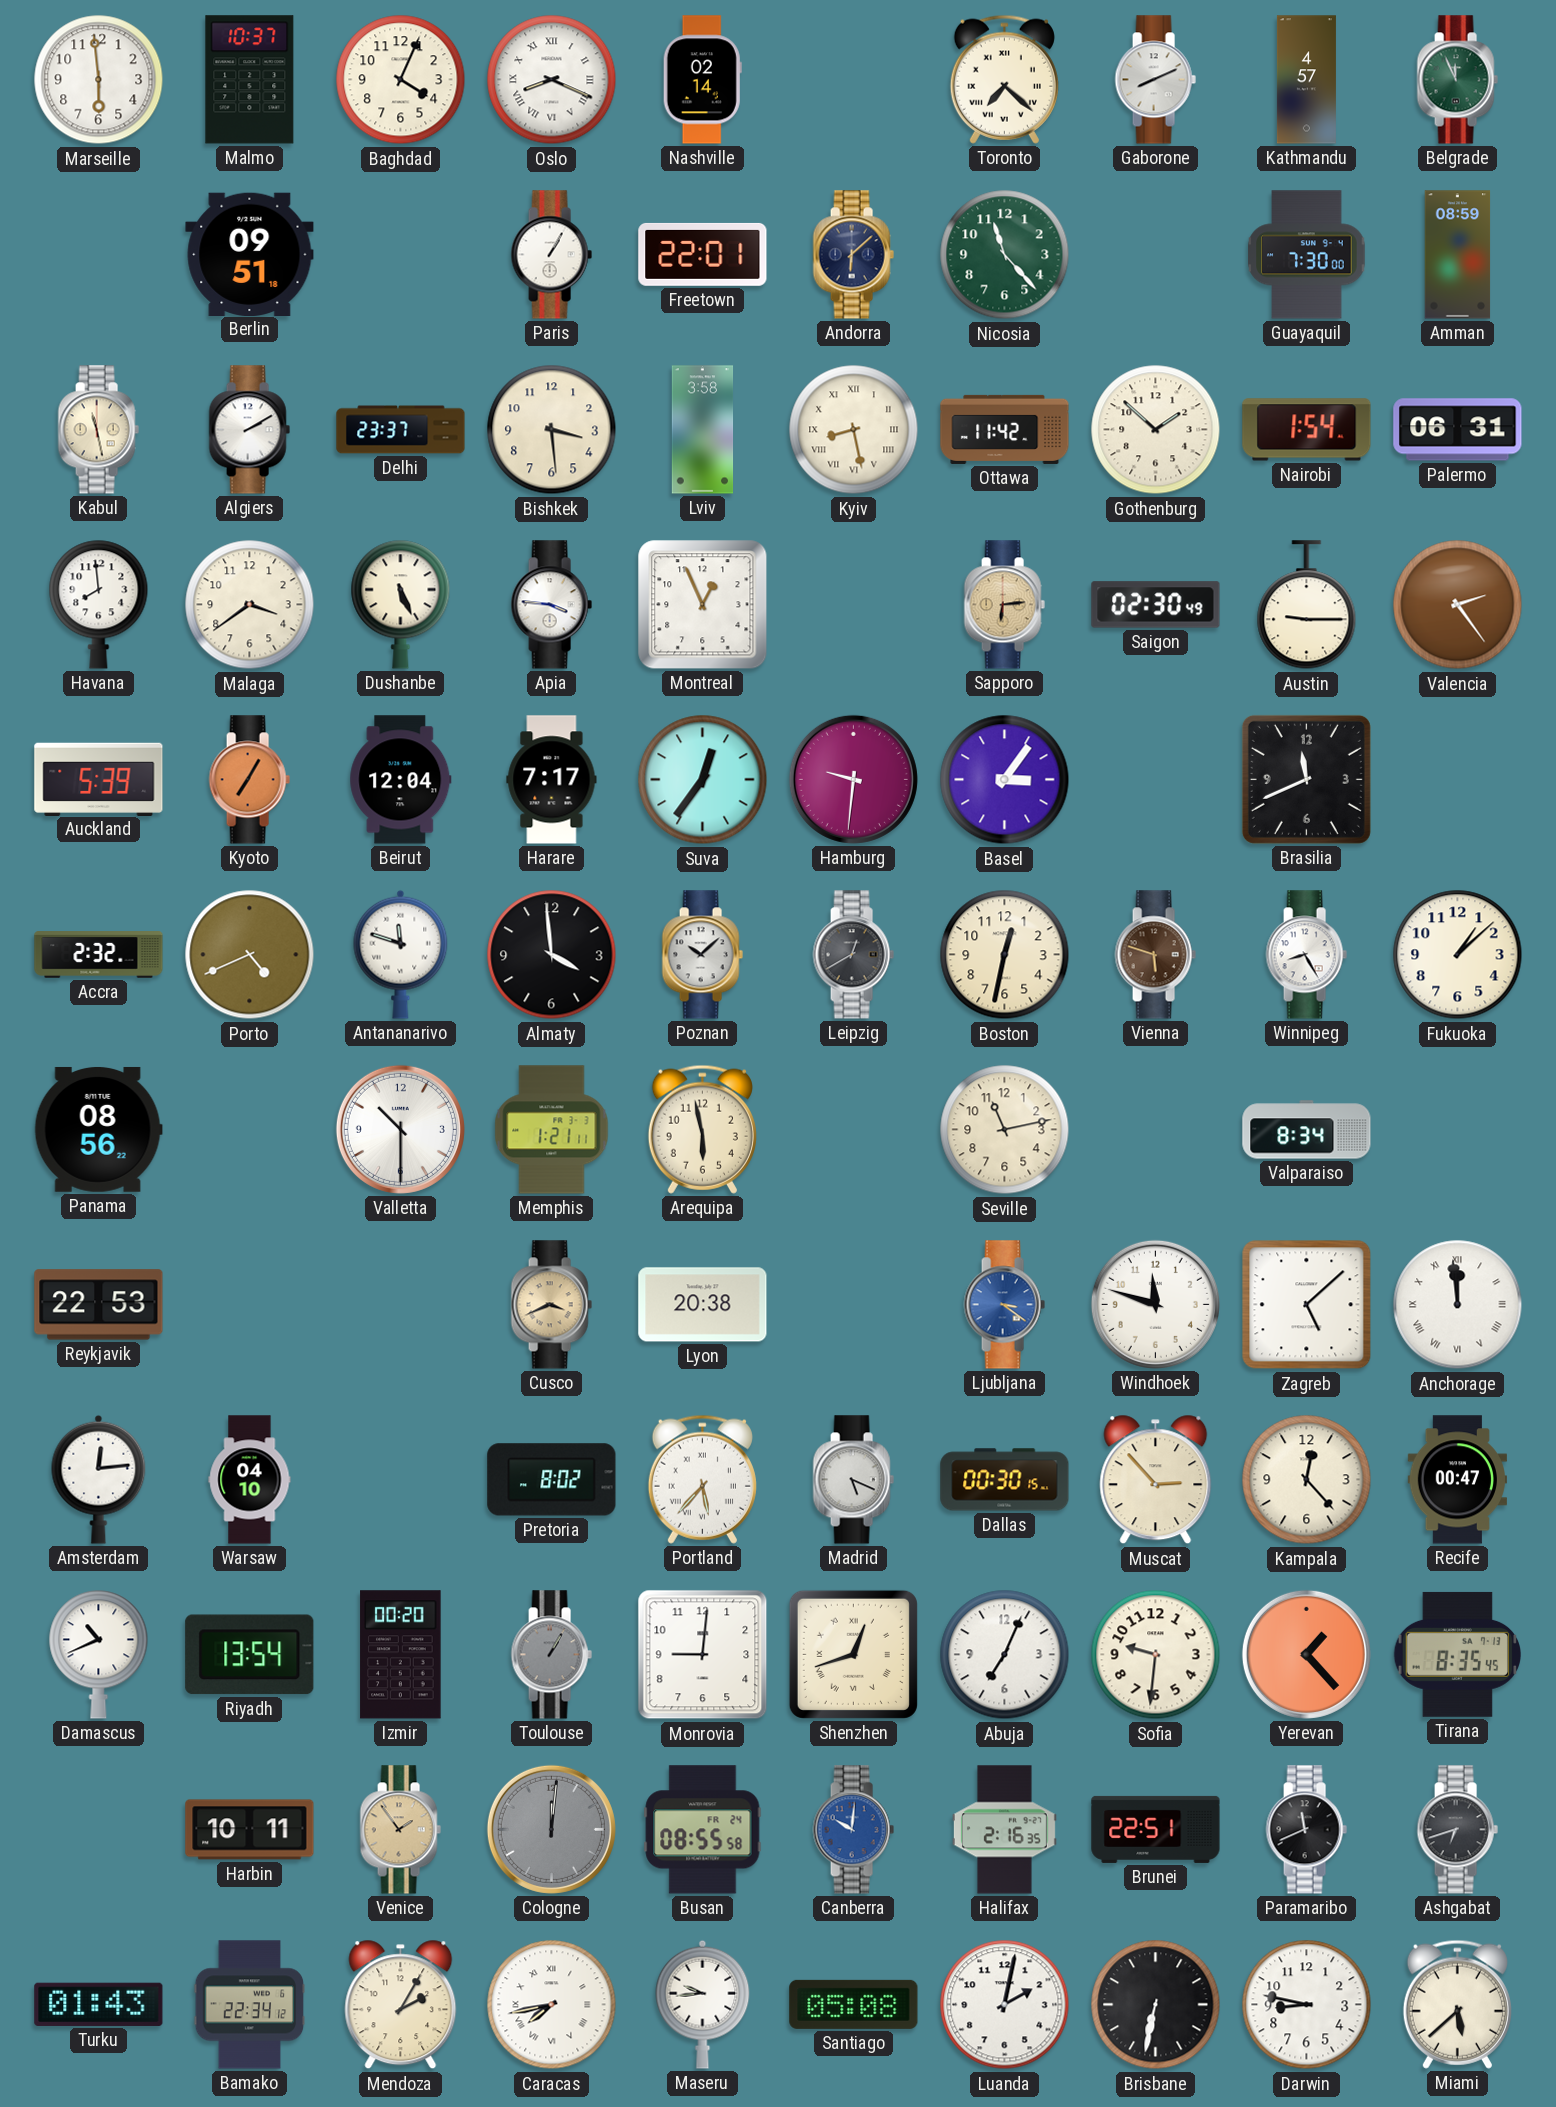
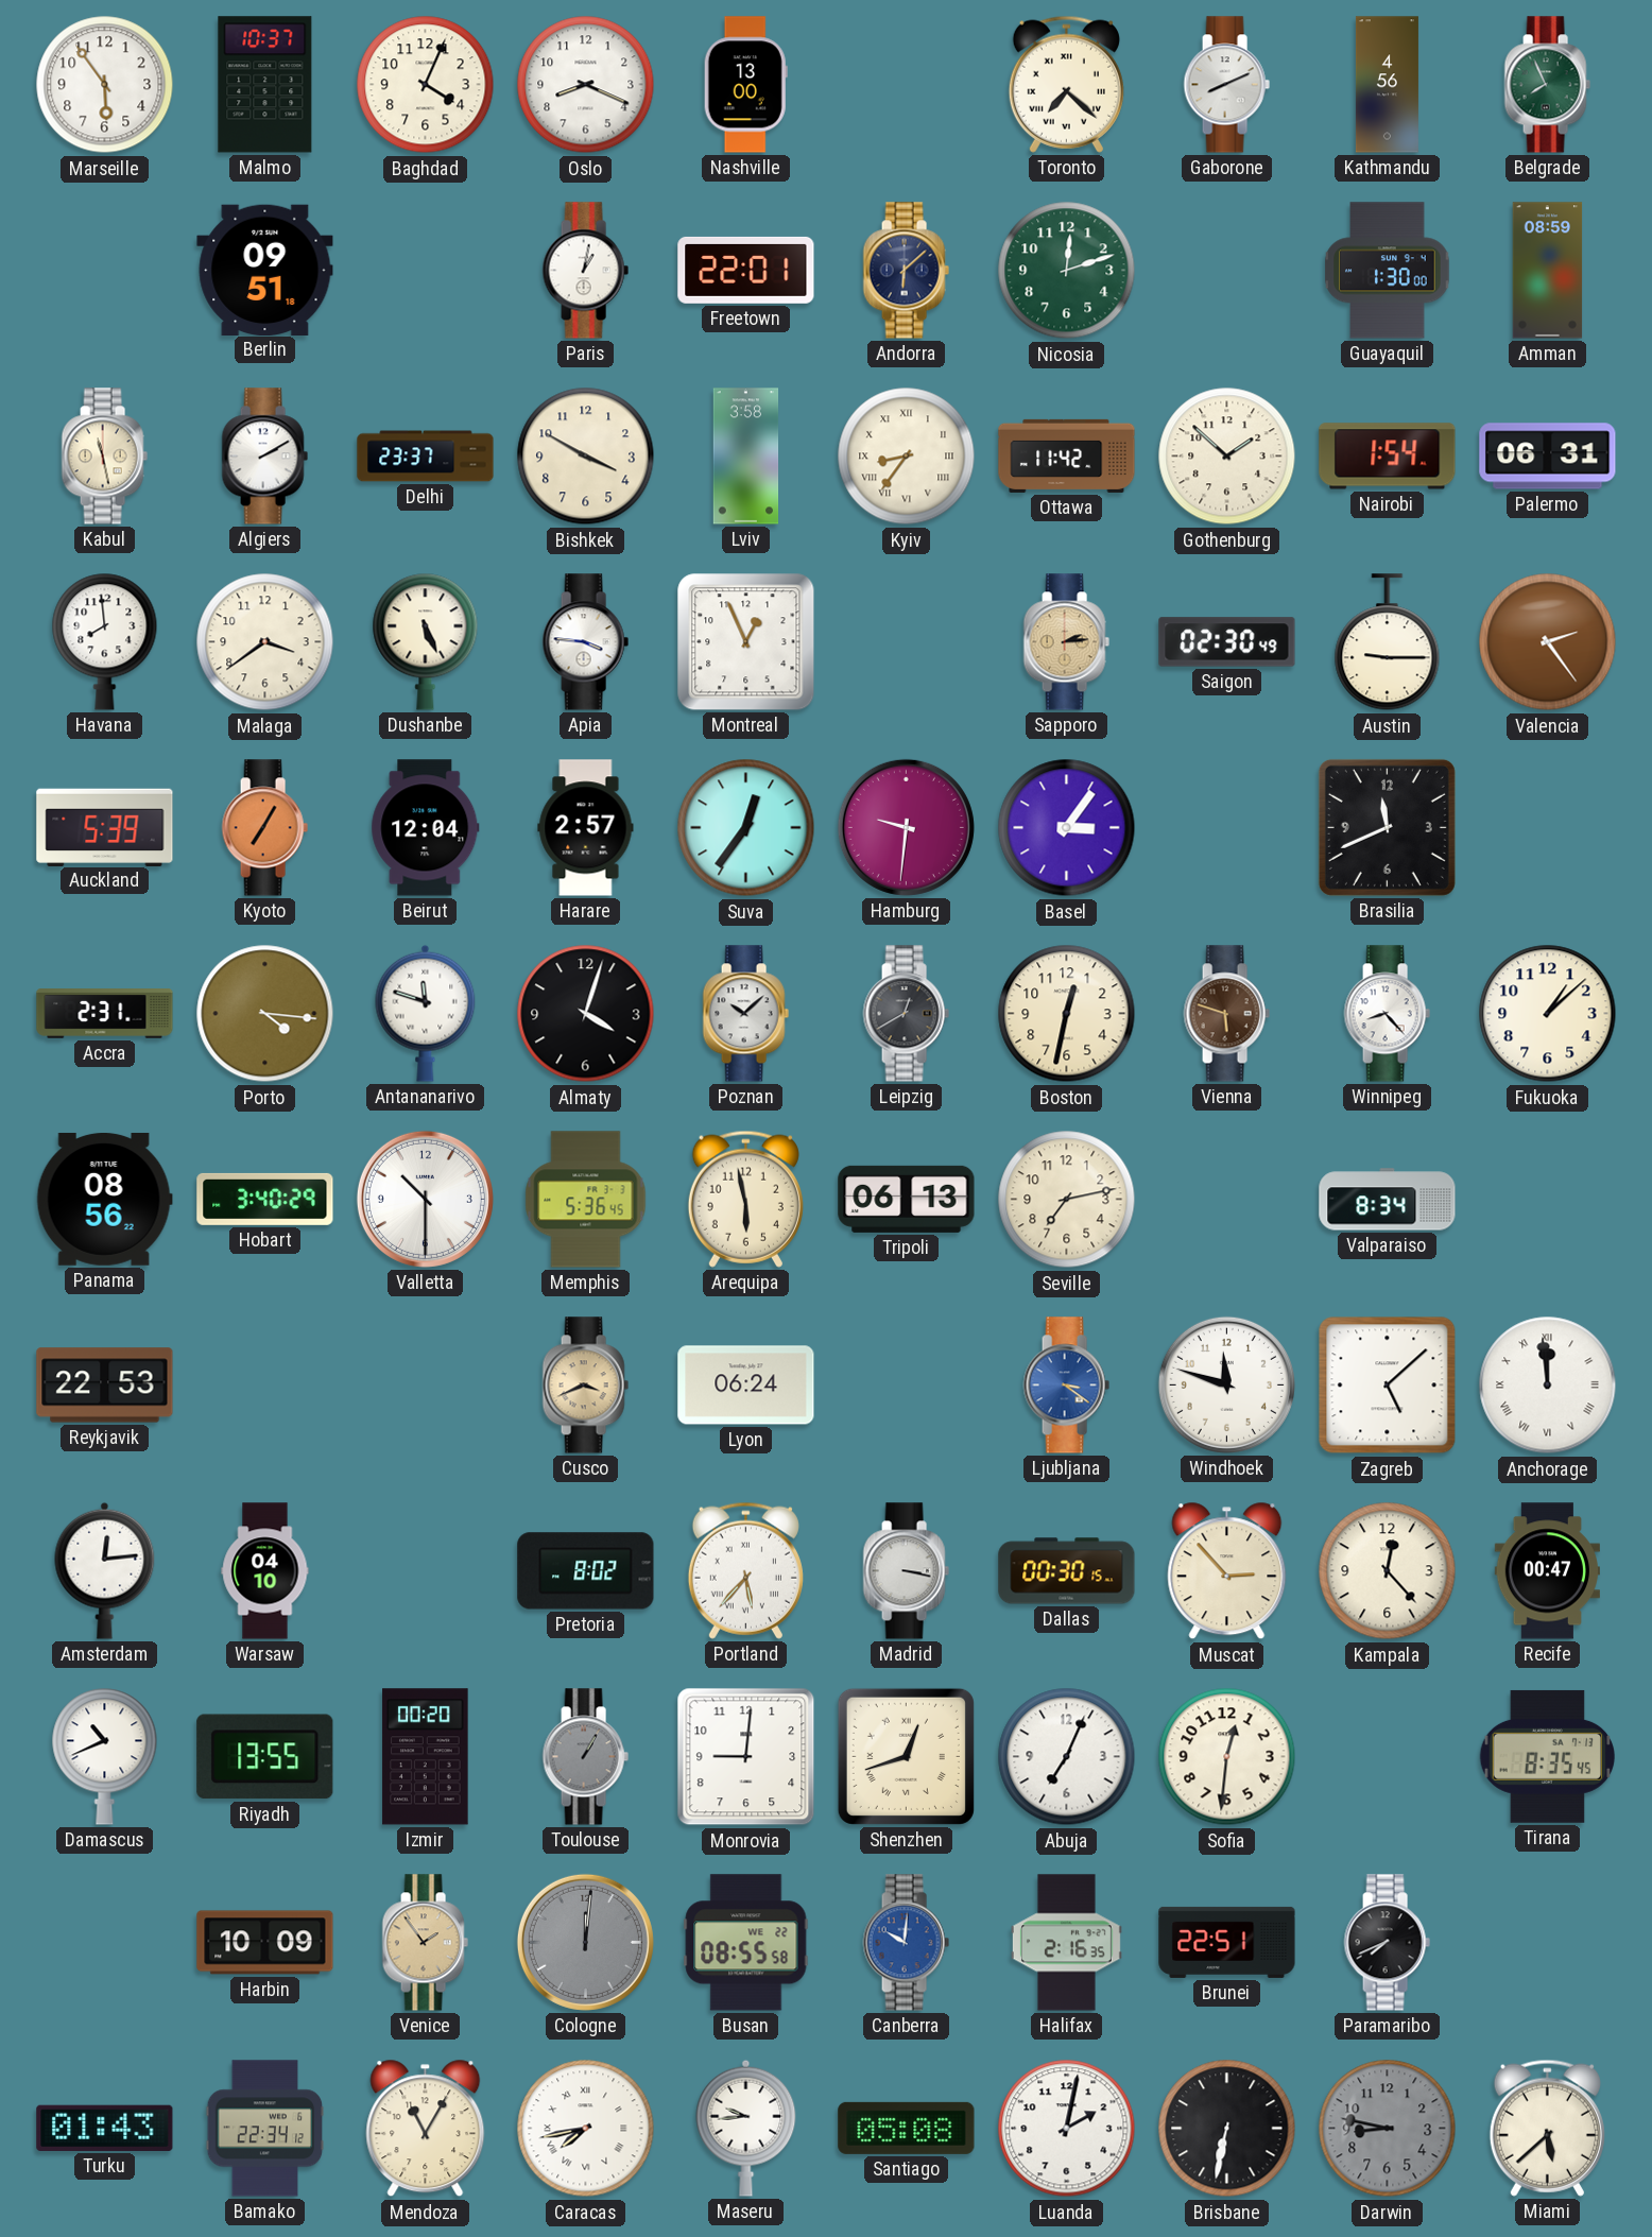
Marseille: 5:59 -> 5:54
Oslo numerals: Roman -> Arabic
Nashville: 02:14 -> 13:00
Kathmandu: 4:57 -> 4:56
Belgrade: 11:56 -> 7:56
Paris: 1:05 -> 1:02
Nicosia: 11:23 -> 12:12
Guayaquil: 7:30 -> 1:30
Bishkek: 3:29 -> 3:50
Kyiv: 8:28 -> 8:36
Sapporo: 6:14 -> 2:14
Harare: 7:17 -> 2:57
Accra: 2:32 -> 2:31
Porto: 4:41 -> 4:16
Almaty: 3:59 -> 4:03
Winnipeg: 8:25 -> 8:23
Hobart: none -> 3:40
Memphis: 1:21 -> 5:36
Tripoli: none -> 06:13
Seville: 11:13 -> 7:13
Lyon: 20:38 -> 06:24
Madrid: 5:19 -> 3:17
Riyadh: 13:54 -> 13:55
Sofia: 9:31 -> 12:31
Yerevan: 1:23 -> none
Harbin: 10:11 -> 10:09
Busan date: FR 24 -> WE 22
Paramaribo: 11:41 -> 7:41
Ashgabat: 6:42 -> none
Mendoza: 2:05 -> 11:05
Darwin dial: white -> grey
